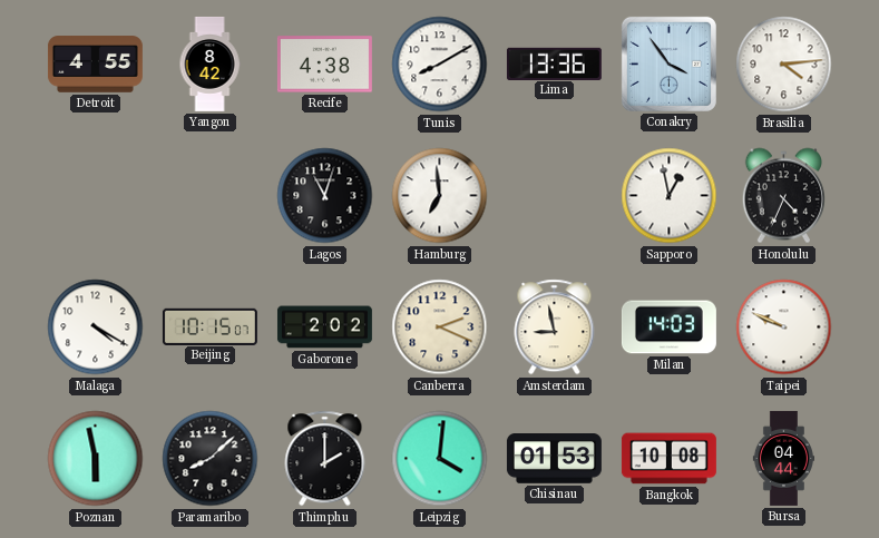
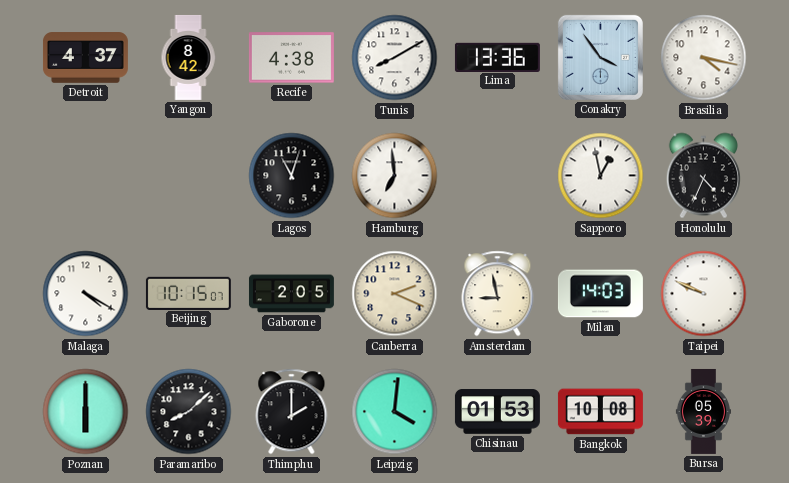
Detroit: 4:55 -> 4:37
Brasilia: 4:14 -> 4:17
Gaborone: 2:02 -> 2:05
Poznan: 5:58 -> 6:00
Bursa: 04:44 -> 05:39
